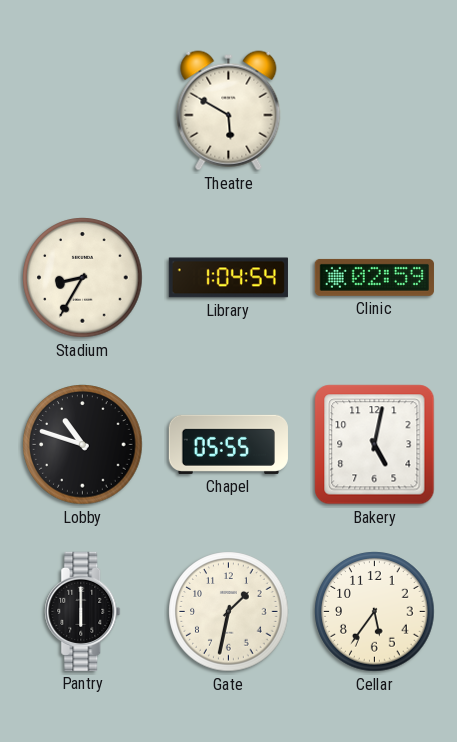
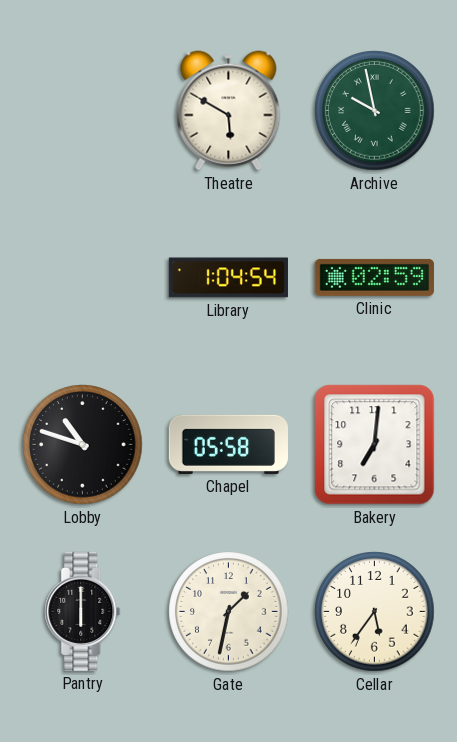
Archive: none -> 9:58
Stadium: 8:35 -> none
Chapel: 05:55 -> 05:58
Bakery: 5:02 -> 7:01
